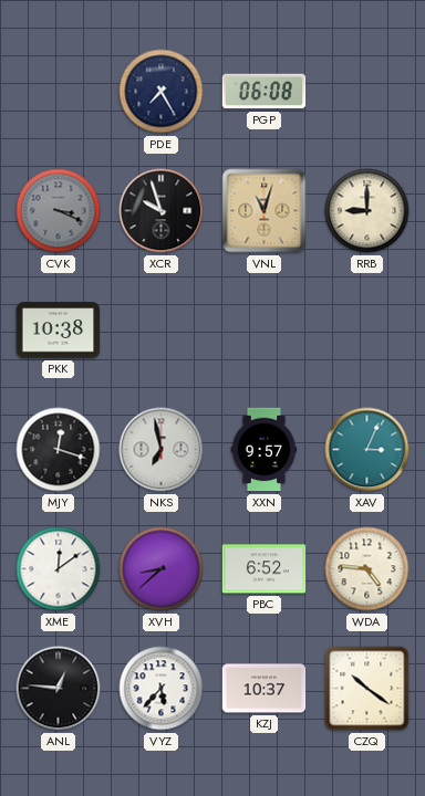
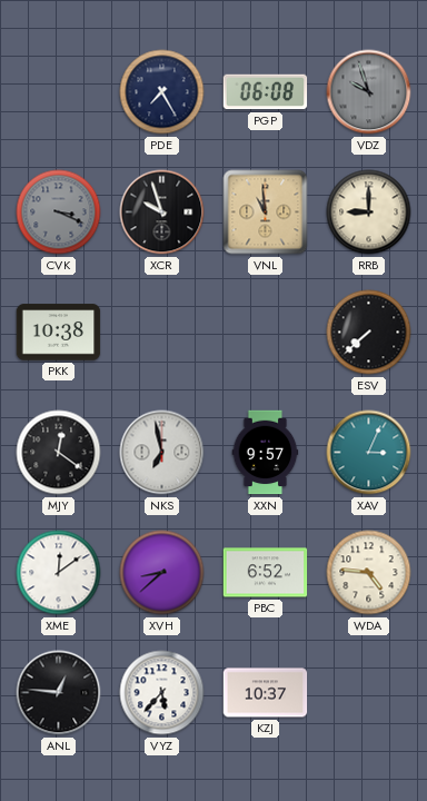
VDZ: none -> 9:57
VNL: 11:03 -> 10:59
ESV: none -> 7:38
MJY: 12:18 -> 12:21
CZQ: 10:21 -> none
